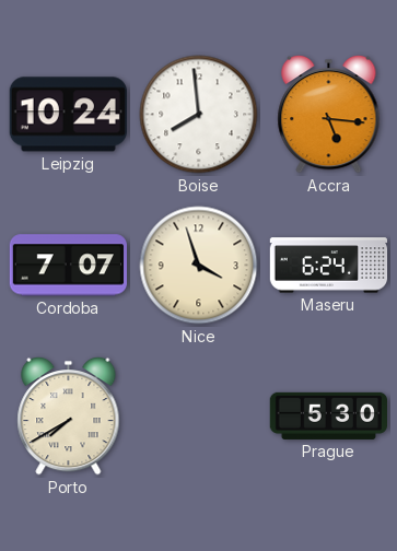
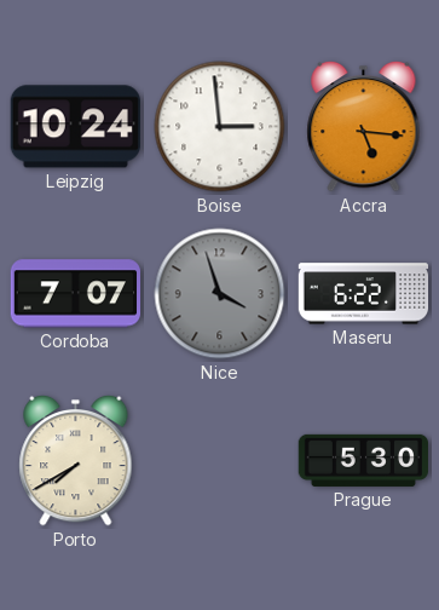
Boise: 7:59 -> 2:59
Nice dial: cream -> grey
Maseru: 6:24 -> 6:22
